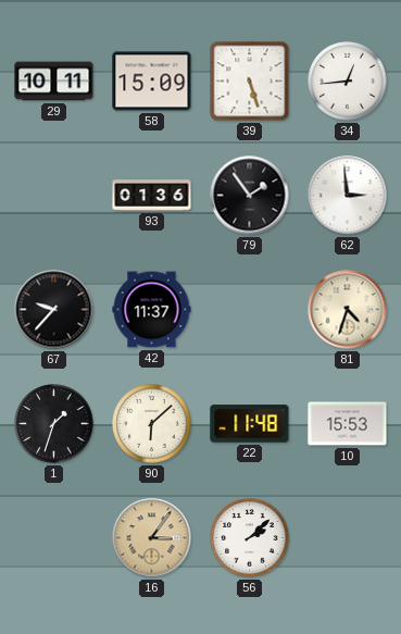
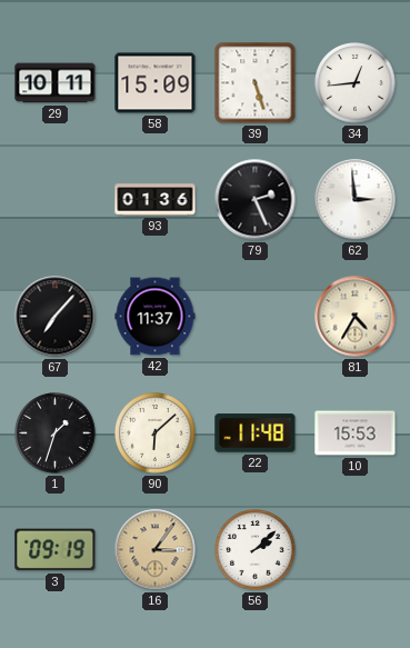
79: 1:54 -> 2:26
67: 9:37 -> 7:07
81: 4:33 -> 4:35
3: none -> 09:19
